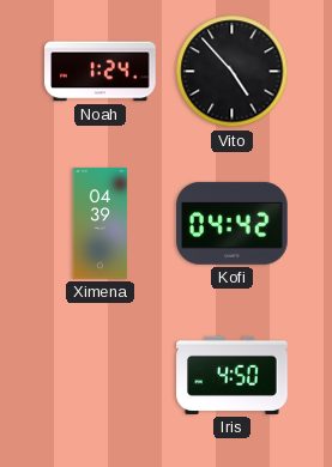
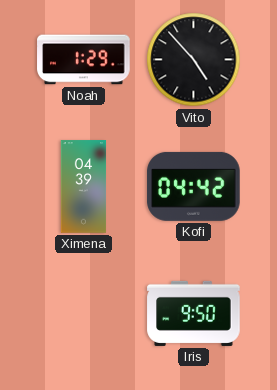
Noah: 1:24 -> 1:29
Iris: 4:50 -> 9:50
